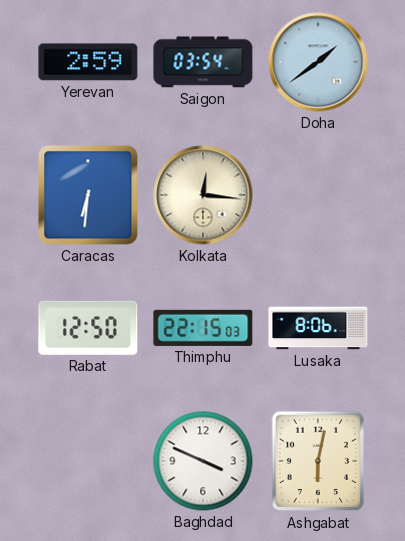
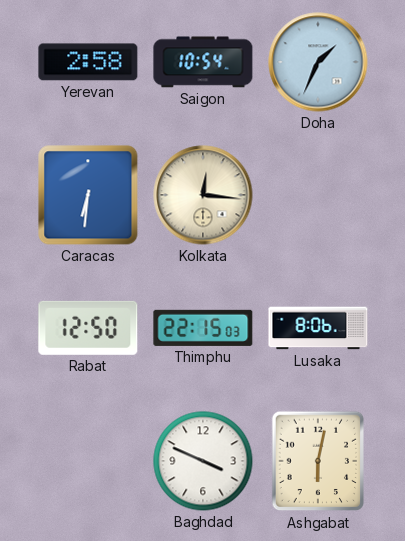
Yerevan: 2:59 -> 2:58
Saigon: 03:54 -> 10:54
Doha: 1:39 -> 1:34
